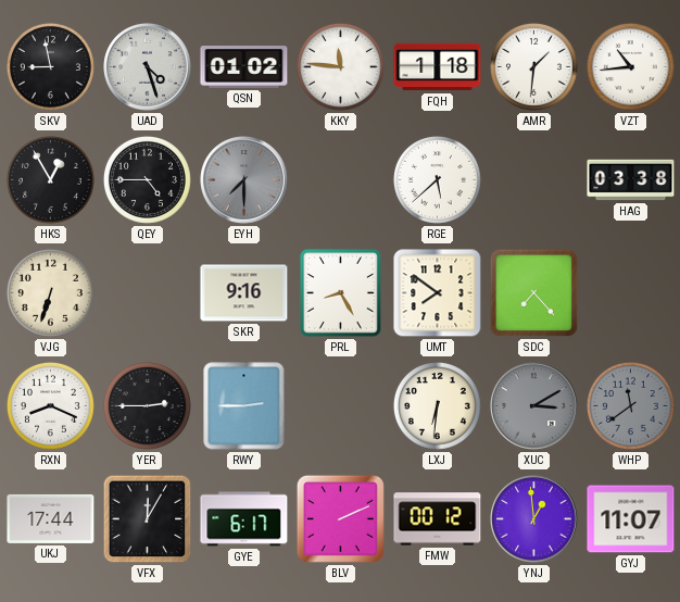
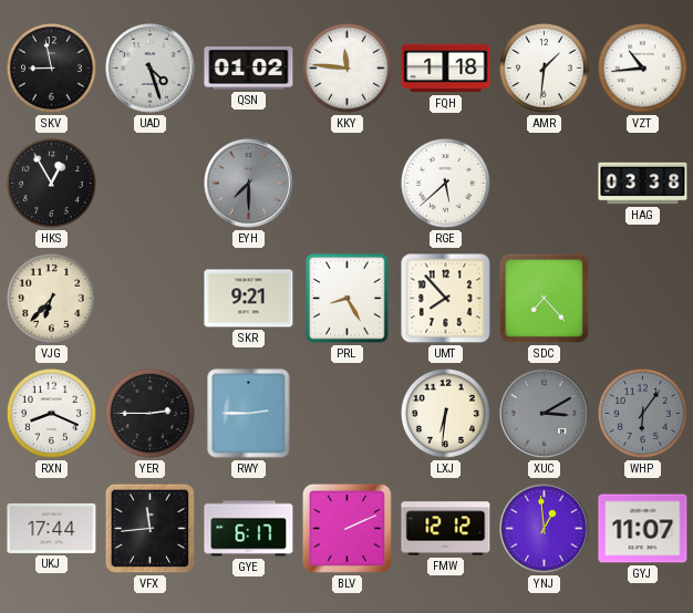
QEY: 4:45 -> none
VJG: 6:33 -> 6:37
SKR: 9:16 -> 9:21
UMT: 7:51 -> 7:53
WHP: 11:39 -> 6:06
VFX: 12:05 -> 11:44
FMW: 00:12 -> 12:12
